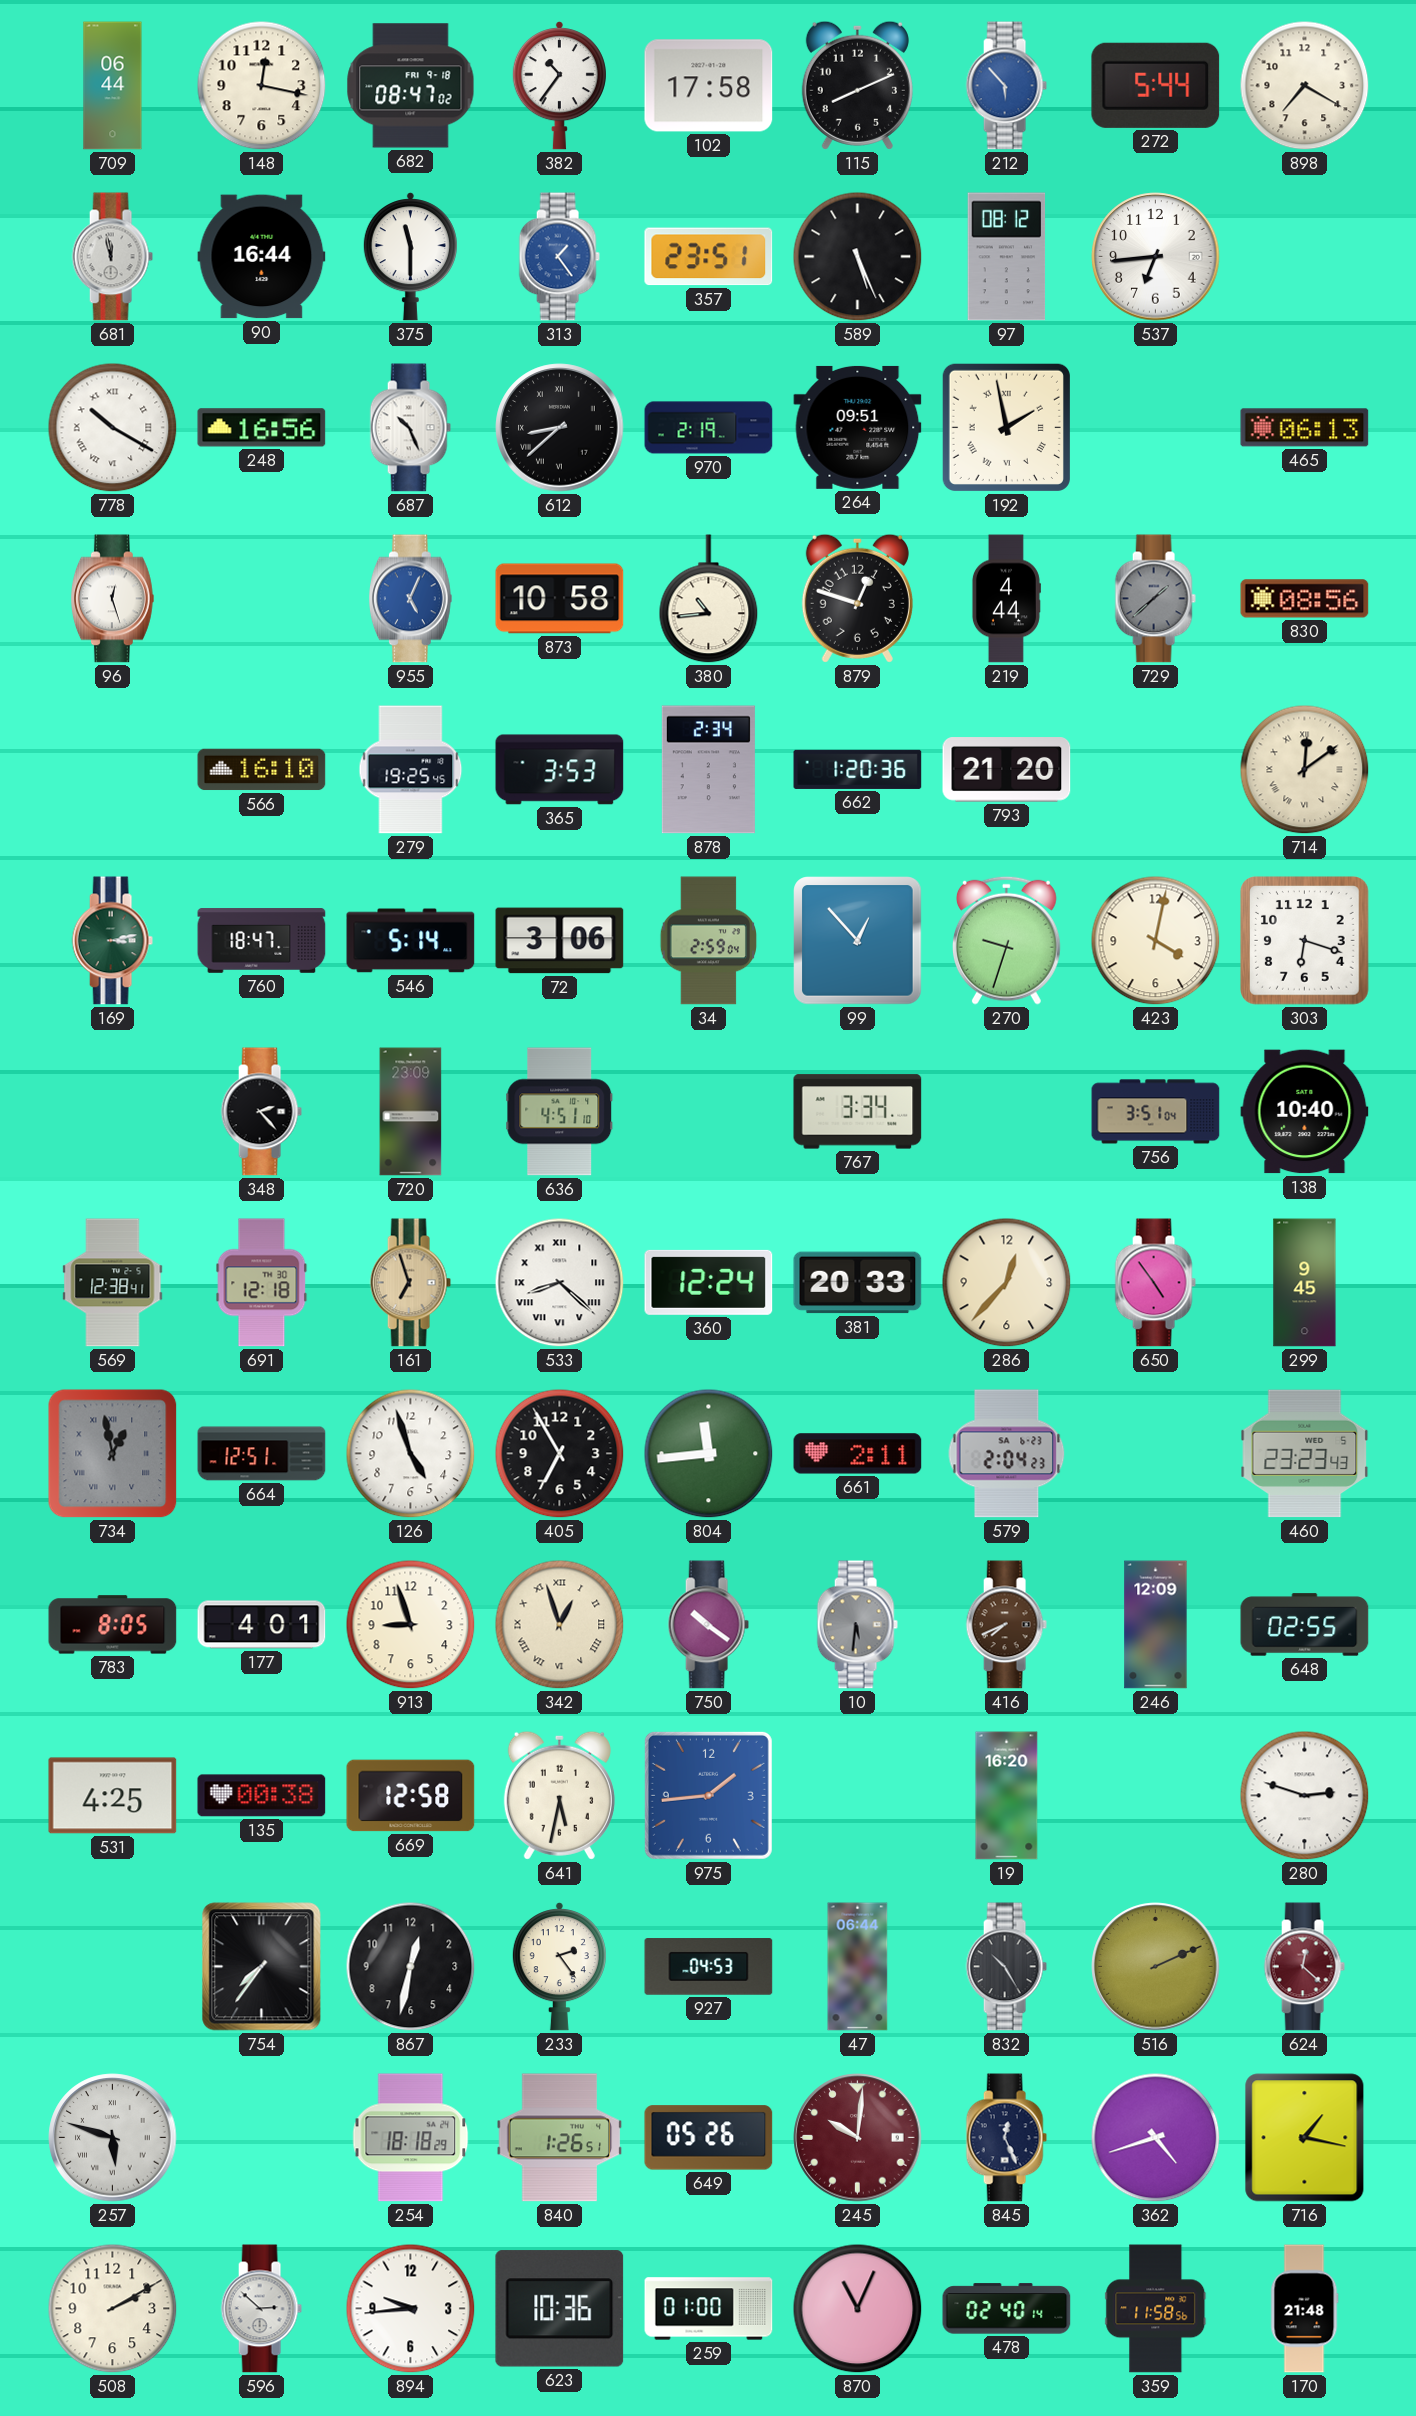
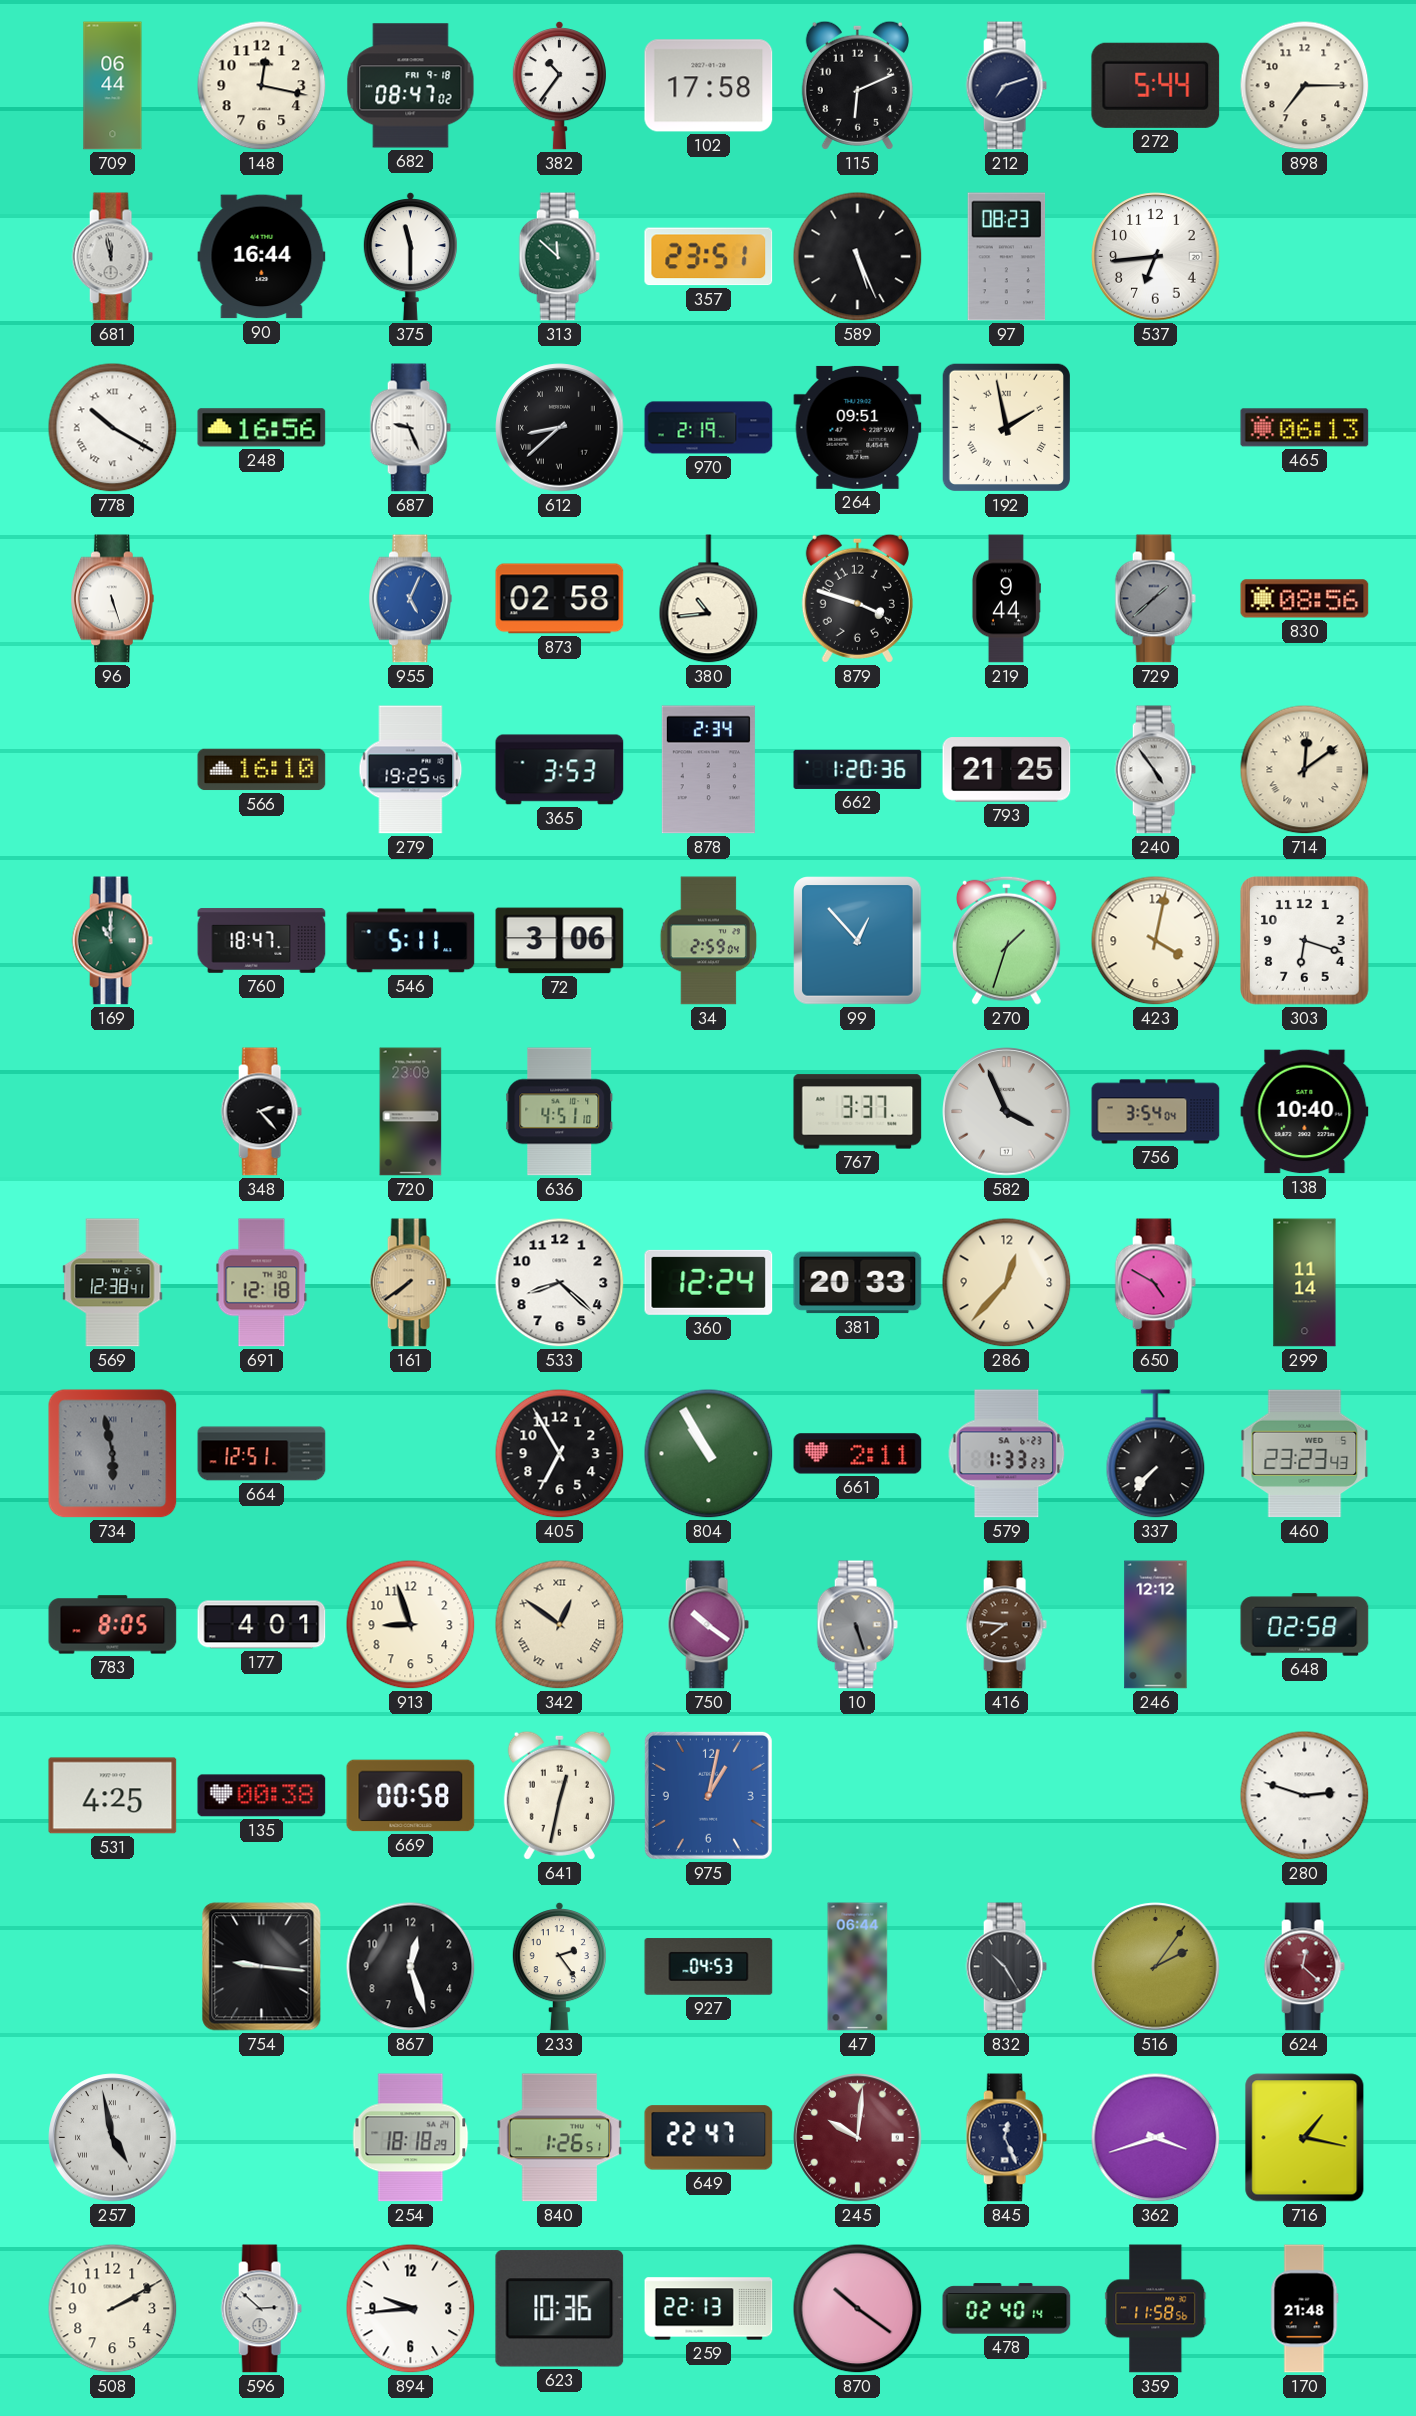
115: 8:11 -> 6:11
212: 5:53 -> 7:12
212 dial: blue -> navy
898: 7:20 -> 7:15
313: 1:24 -> 11:52
313 dial: blue -> green
97: 08:12 -> 08:23
687: 10:26 -> 9:26
96: 12:27 -> 5:27
873: 10:58 -> 02:58
879: 12:48 -> 3:48
219: 4:44 -> 9:44
793: 21:20 -> 21:25
240: none -> 4:54
169: 3:13 -> 11:00
546: 5:14 -> 5:11
270: 9:33 -> 1:33
767: 3:34 -> 3:37
582: none -> 3:56
756: 3:51 -> 3:54
161: 6:57 -> 7:39
533 numerals: Roman -> Arabic
650: 4:54 -> 4:50
299: 9:45 -> 11:14
734: 12:58 -> 5:58
126: 4:57 -> none
804: 11:44 -> 10:55
579: 2:04 -> 1:33
337: none -> 7:37
342: 12:57 -> 12:51
10: 5:31 -> 5:27
416: 7:41 -> 7:46
246: 12:09 -> 12:12
648: 02:55 -> 02:58
669: 12:58 -> 00:58
641: 5:32 -> 12:32
975: 1:44 -> 1:02
19: 16:20 -> none
754: 7:36 -> 9:16
867: 12:32 -> 12:27
516: 2:11 -> 2:06
257: 5:48 -> 4:58
649: 05:26 -> 22:47
362: 4:42 -> 3:42
259: 01:00 -> 22:13
870: 11:04 -> 10:21
